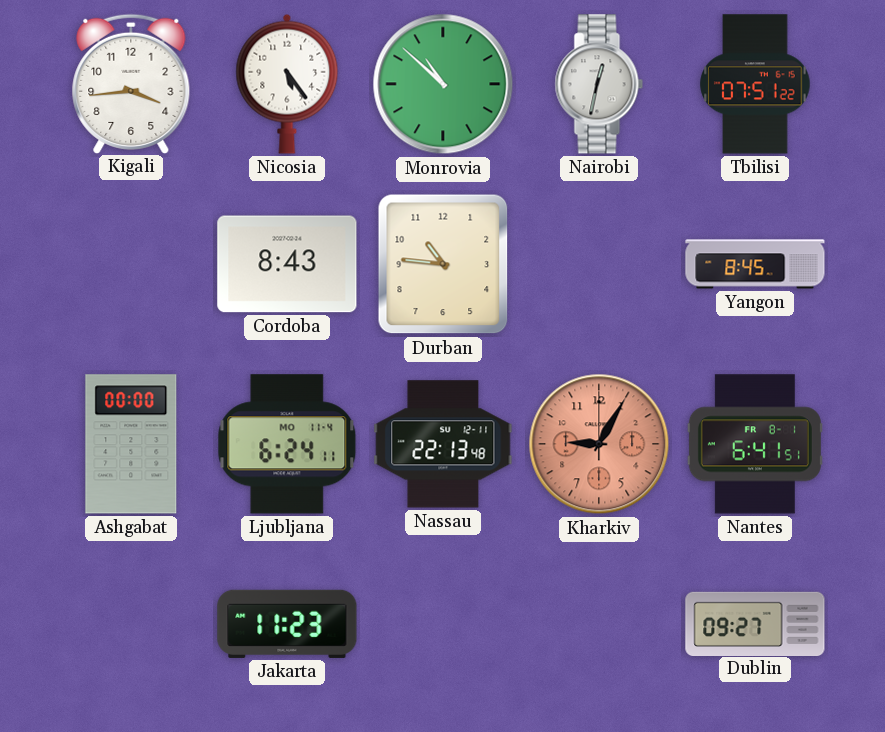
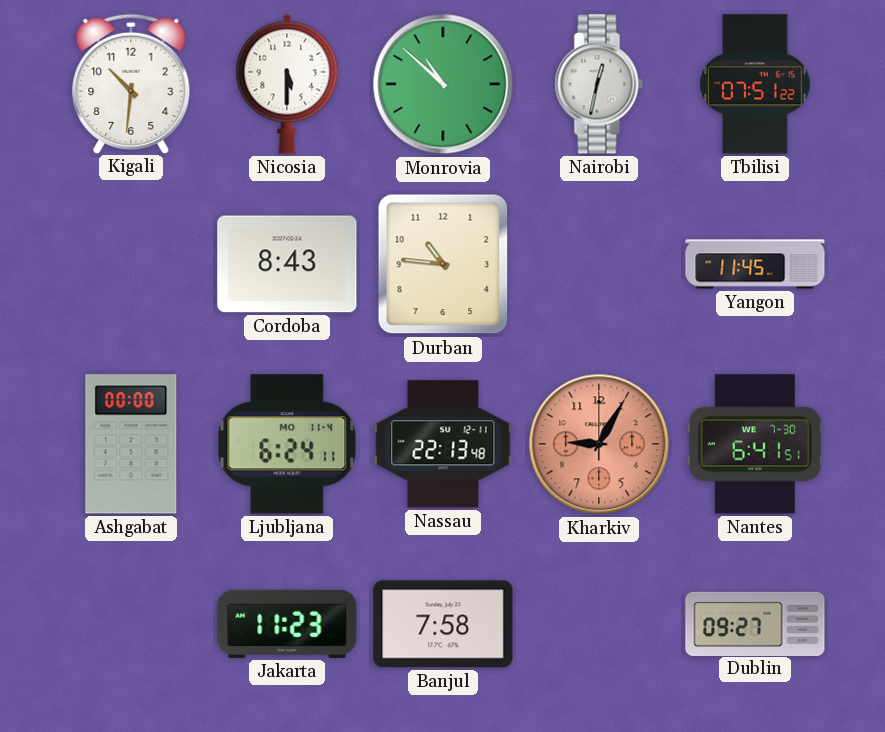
Kigali: 3:44 -> 10:31
Nicosia: 5:24 -> 5:30
Yangon: 8:45 -> 11:45
Nantes date: FR 8-1 -> WE 7-30
Banjul: none -> 7:58
